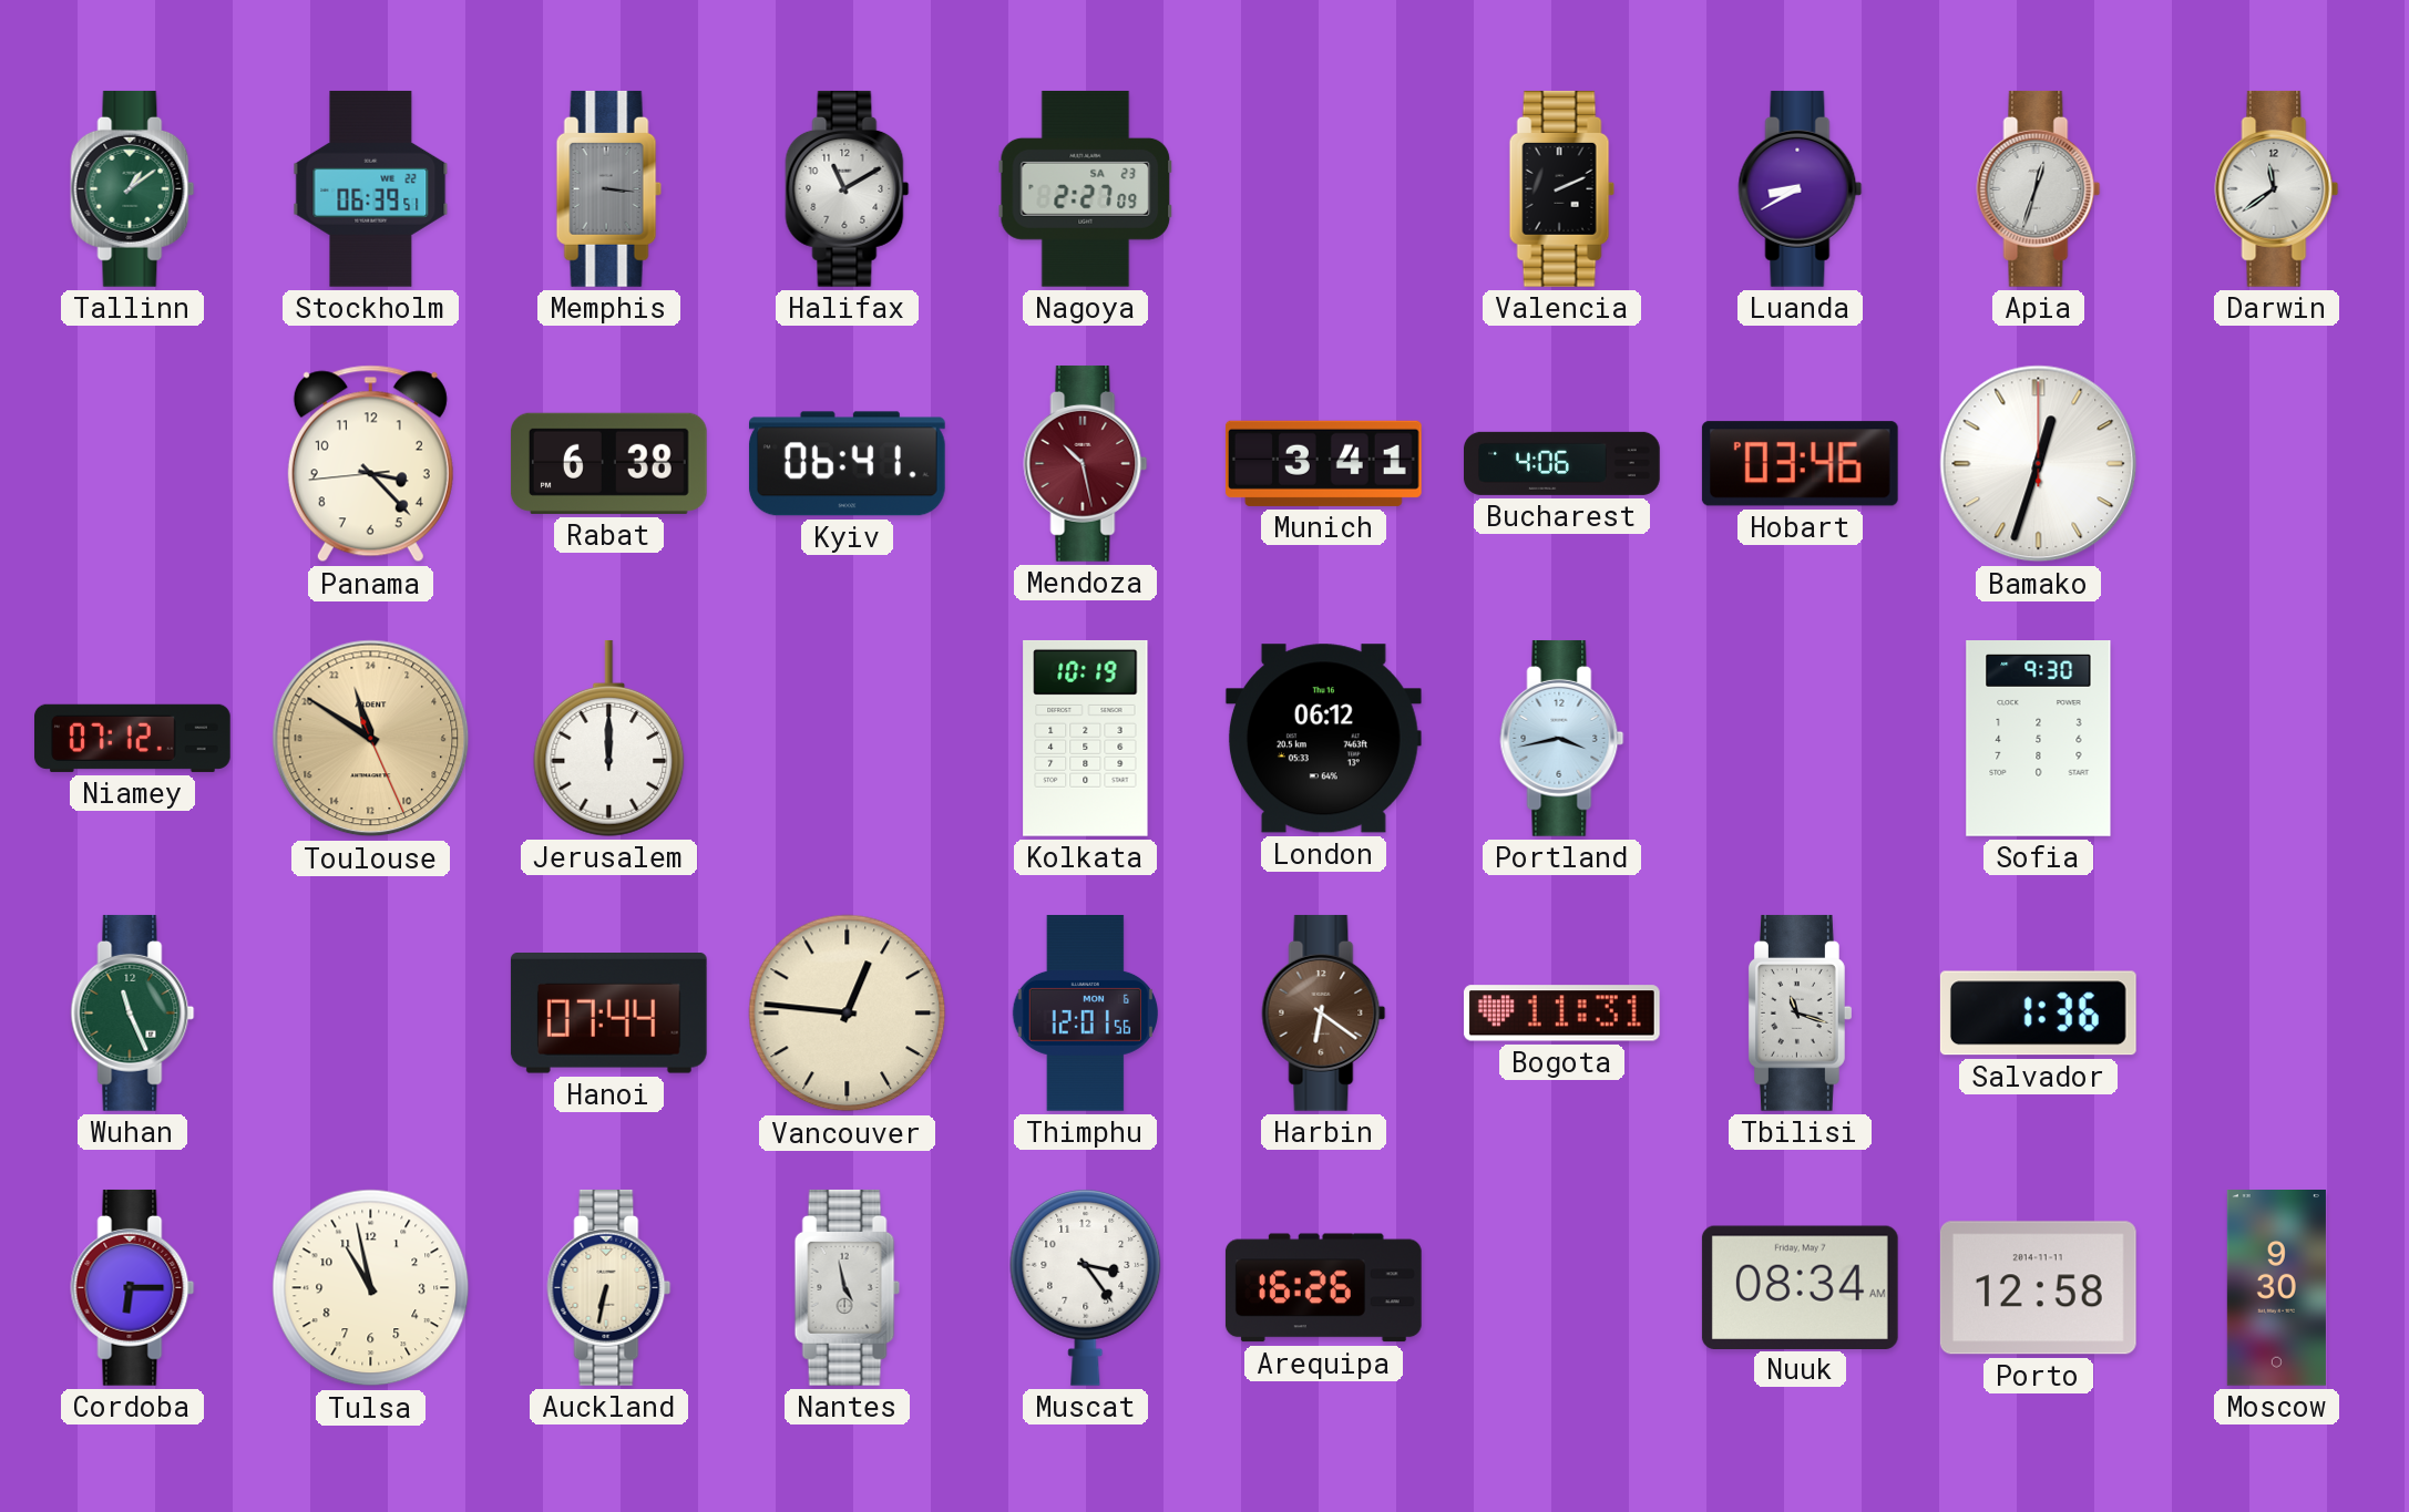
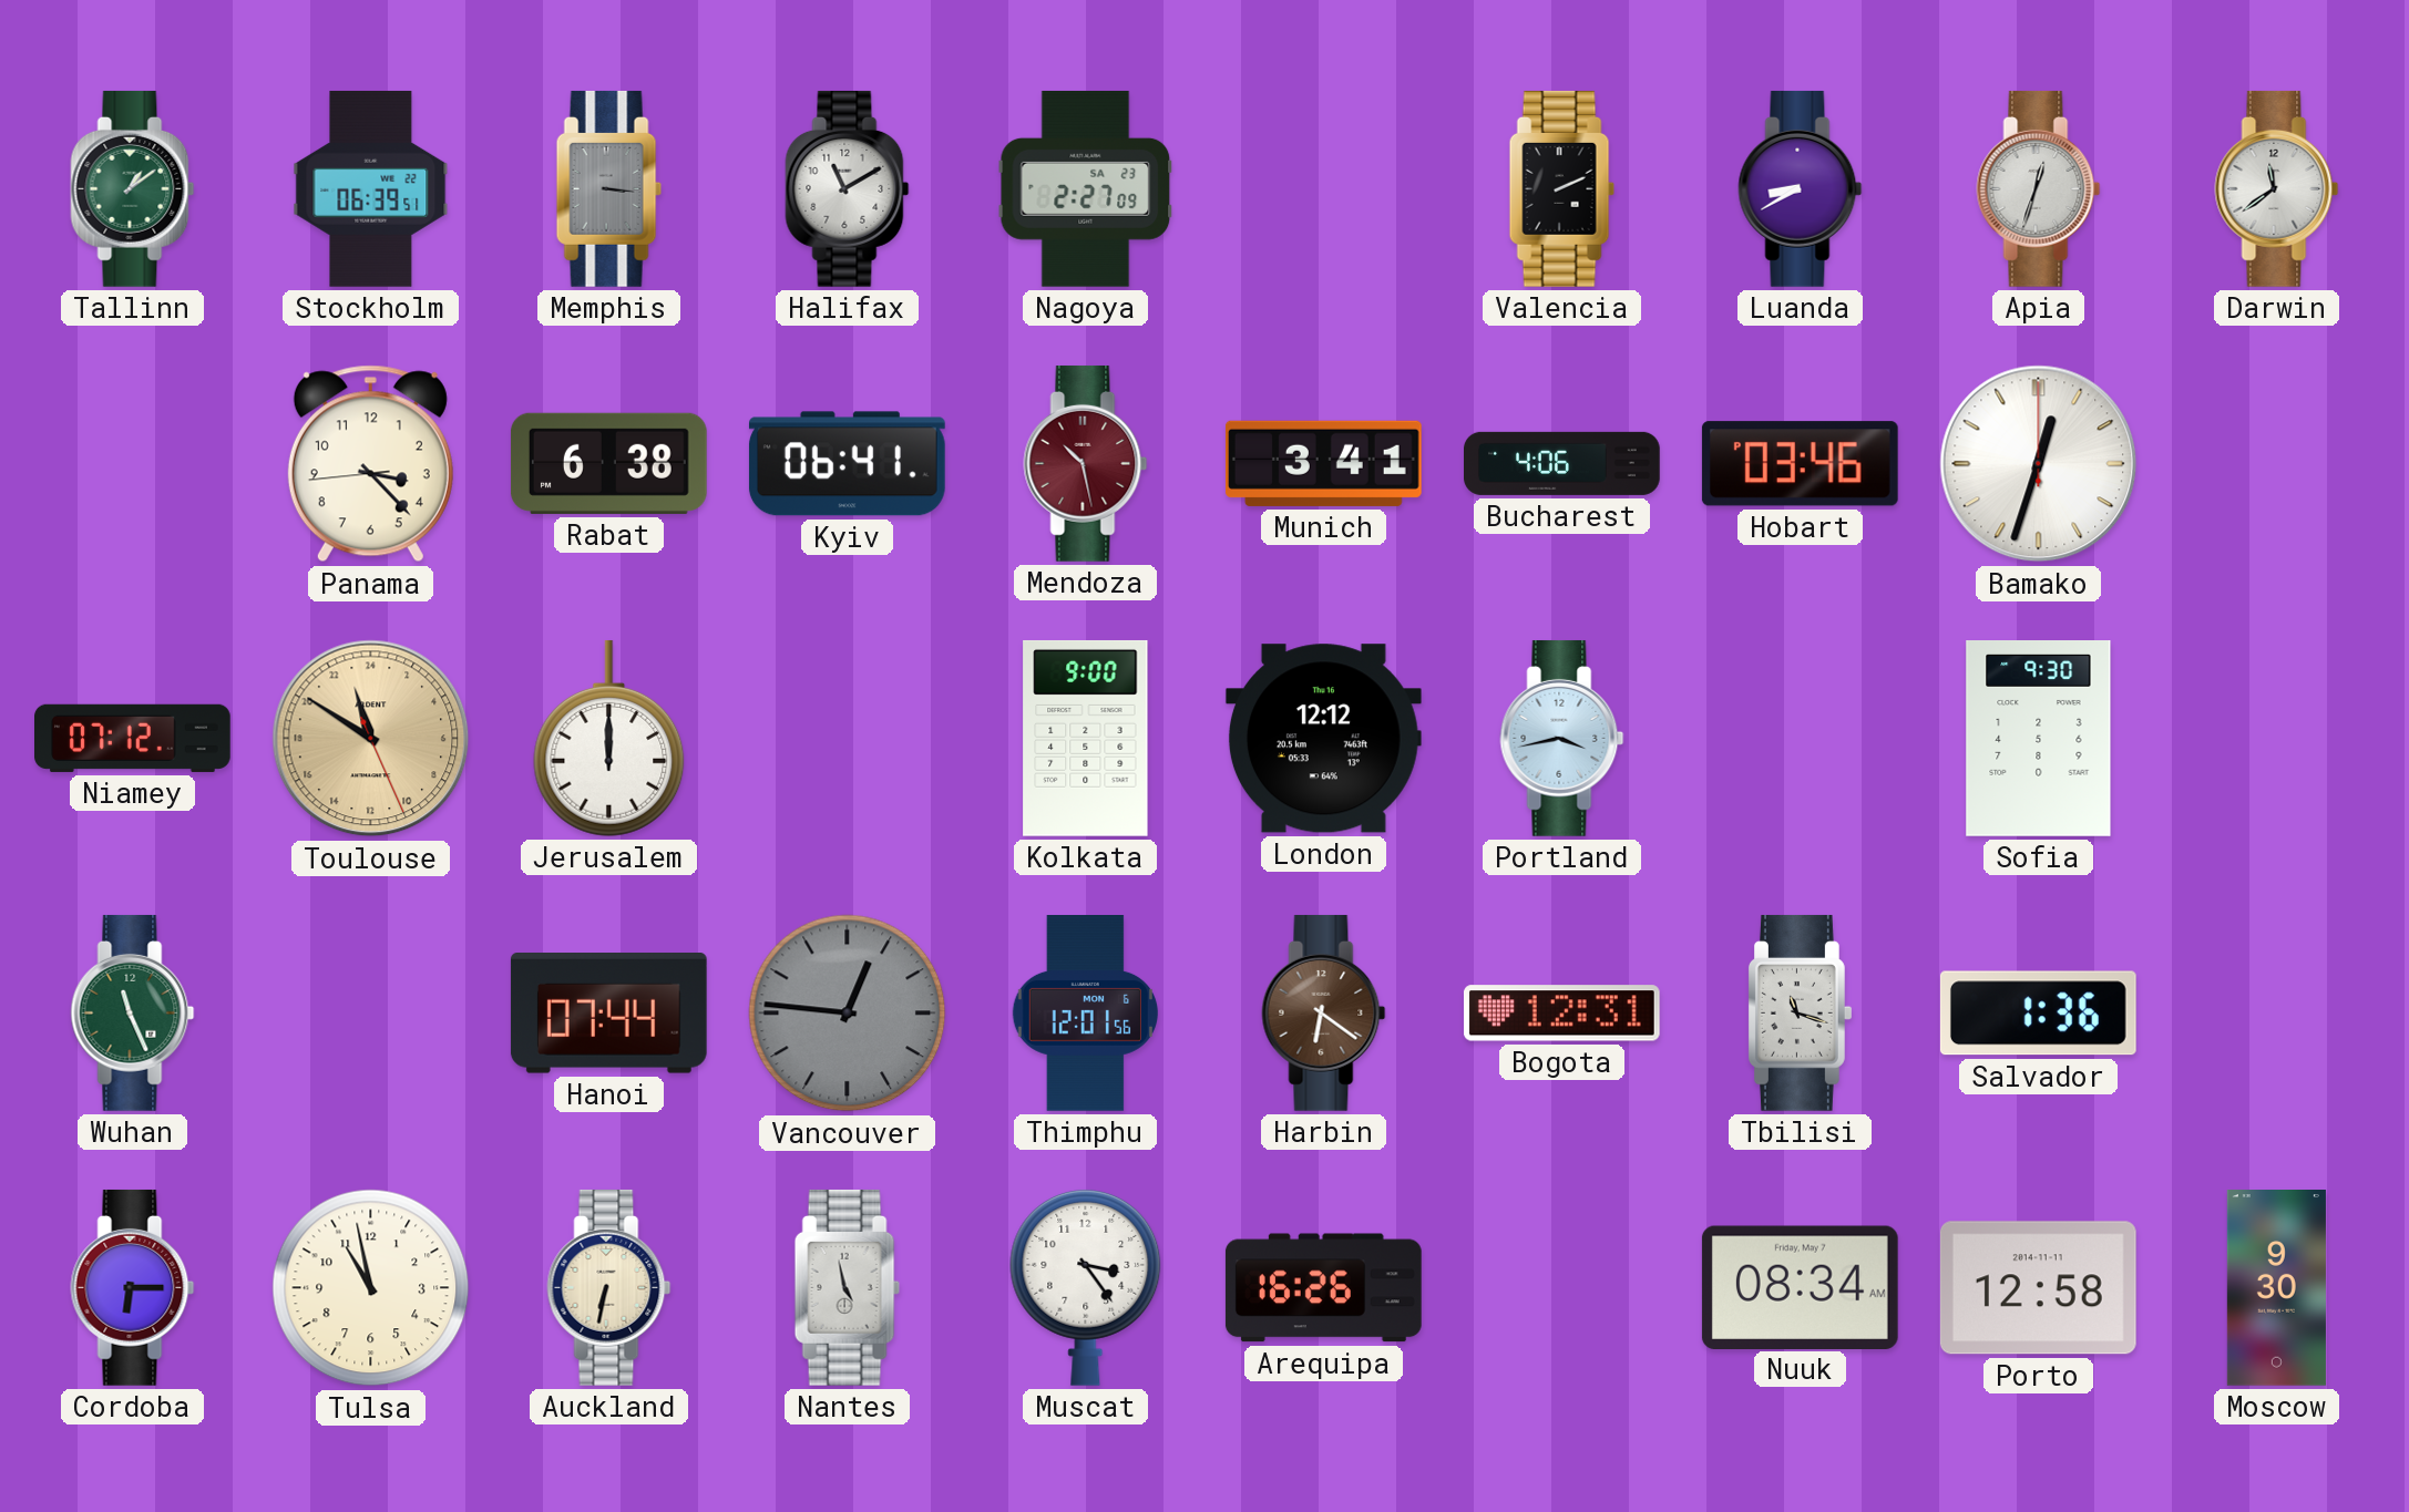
Kolkata: 10:19 -> 9:00
London: 06:12 -> 12:12
Vancouver dial: cream -> grey
Bogota: 11:31 -> 12:31
